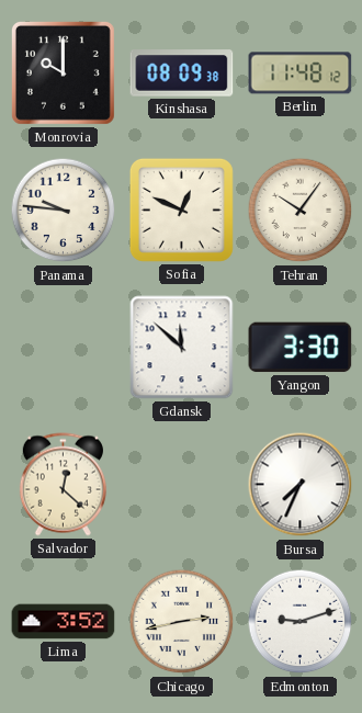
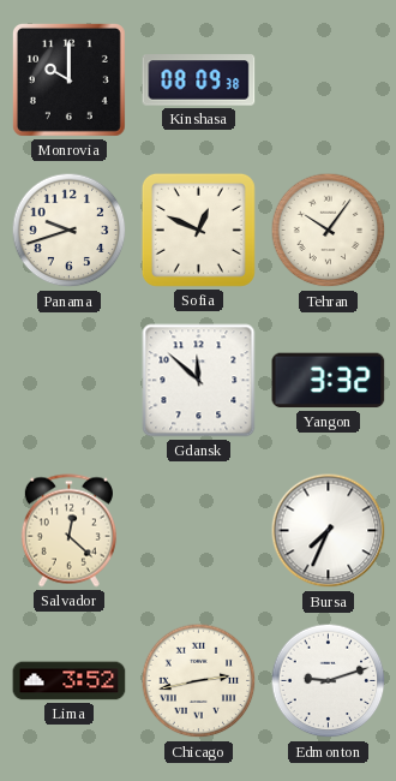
Berlin: 11:48 -> none
Panama: 9:46 -> 9:42
Yangon: 3:30 -> 3:32
